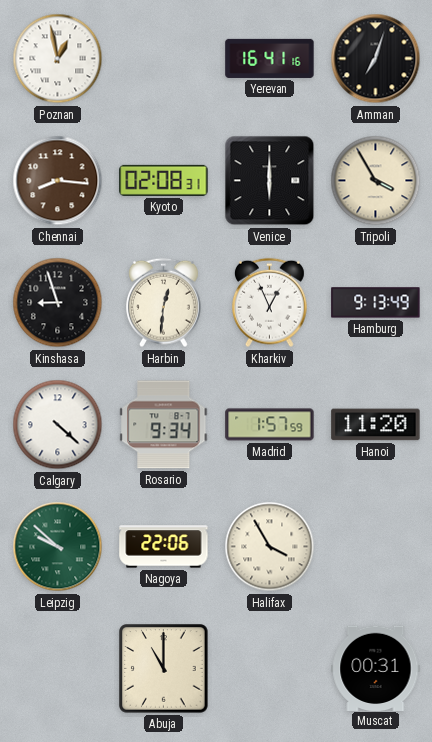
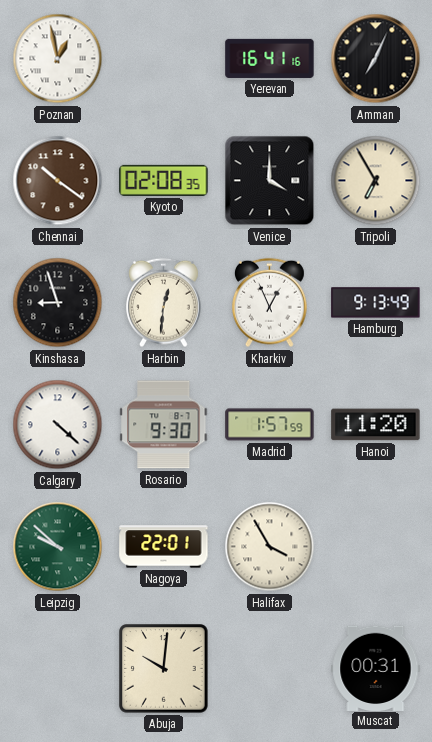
Amman: 7:03 -> 7:04
Chennai: 8:16 -> 10:21
Kyoto: 02:08:31 -> 02:08:35
Venice: 6:00 -> 4:00
Tripoli: 3:55 -> 6:55
Rosario: 9:34 -> 9:30
Nagoya: 22:06 -> 22:01
Abuja: 11:00 -> 10:01
